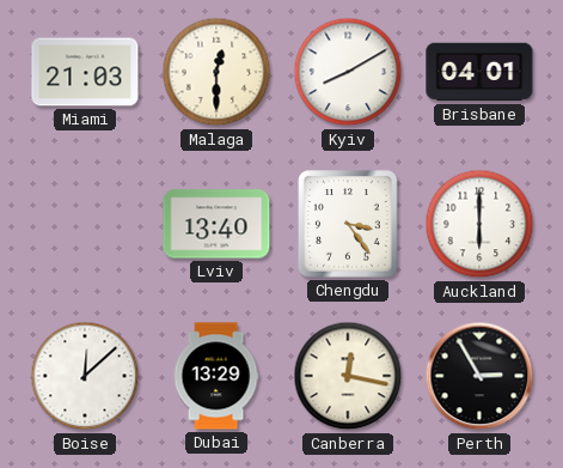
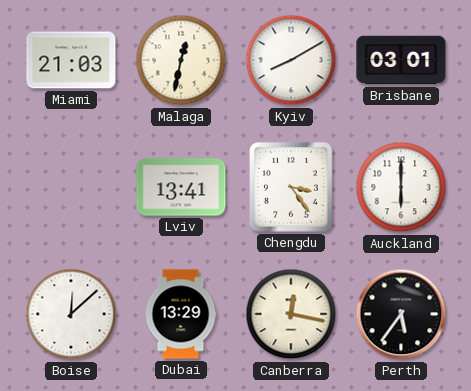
Malaga: 12:30 -> 12:32
Brisbane: 04:01 -> 03:01
Lviv: 13:40 -> 13:41
Perth: 2:55 -> 5:36
